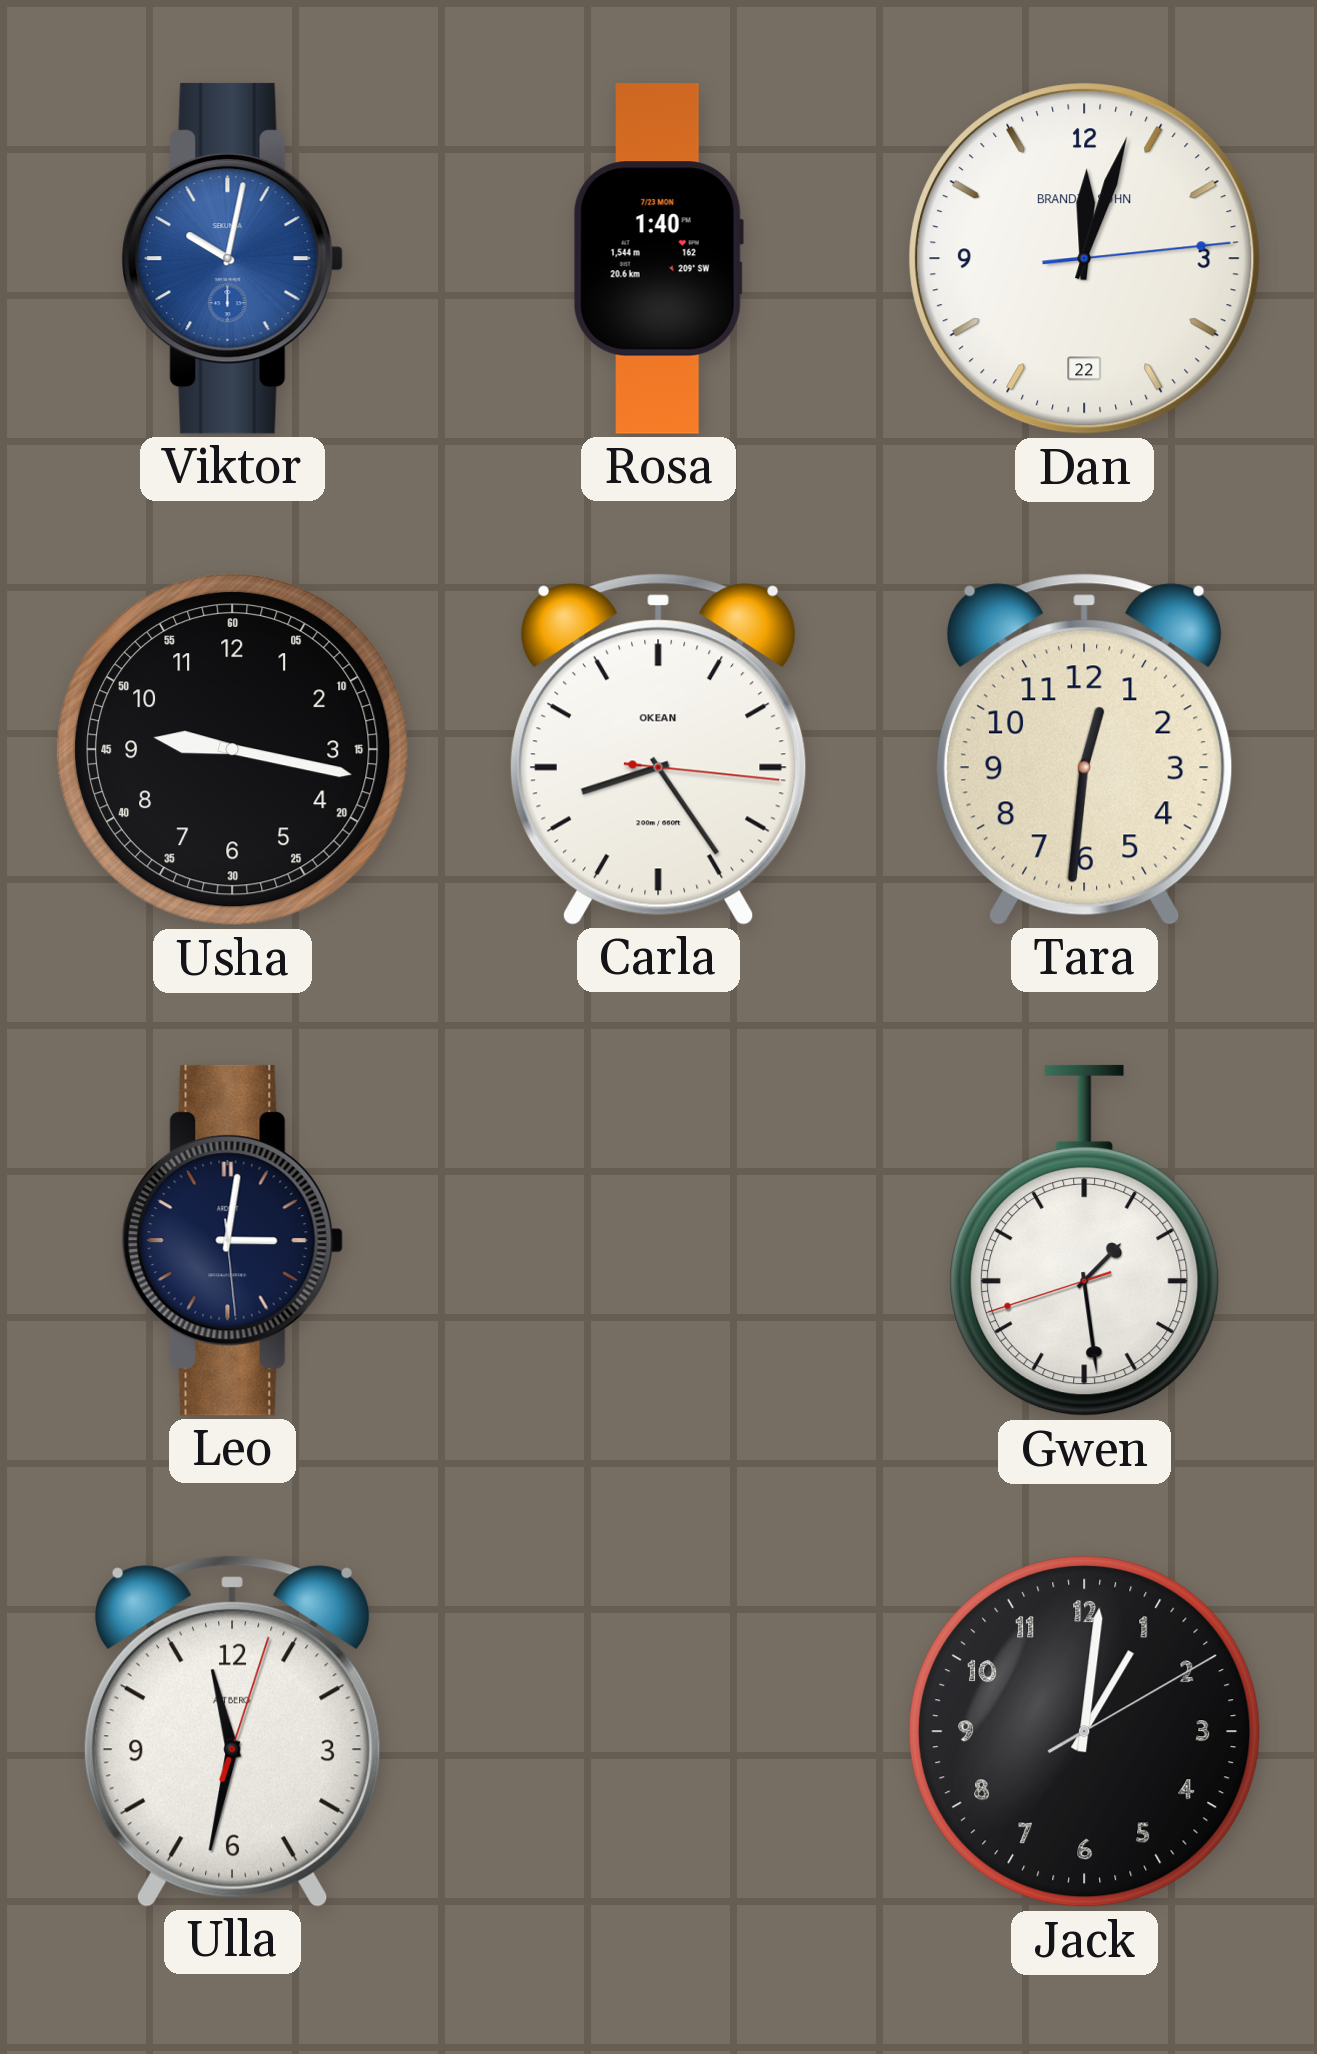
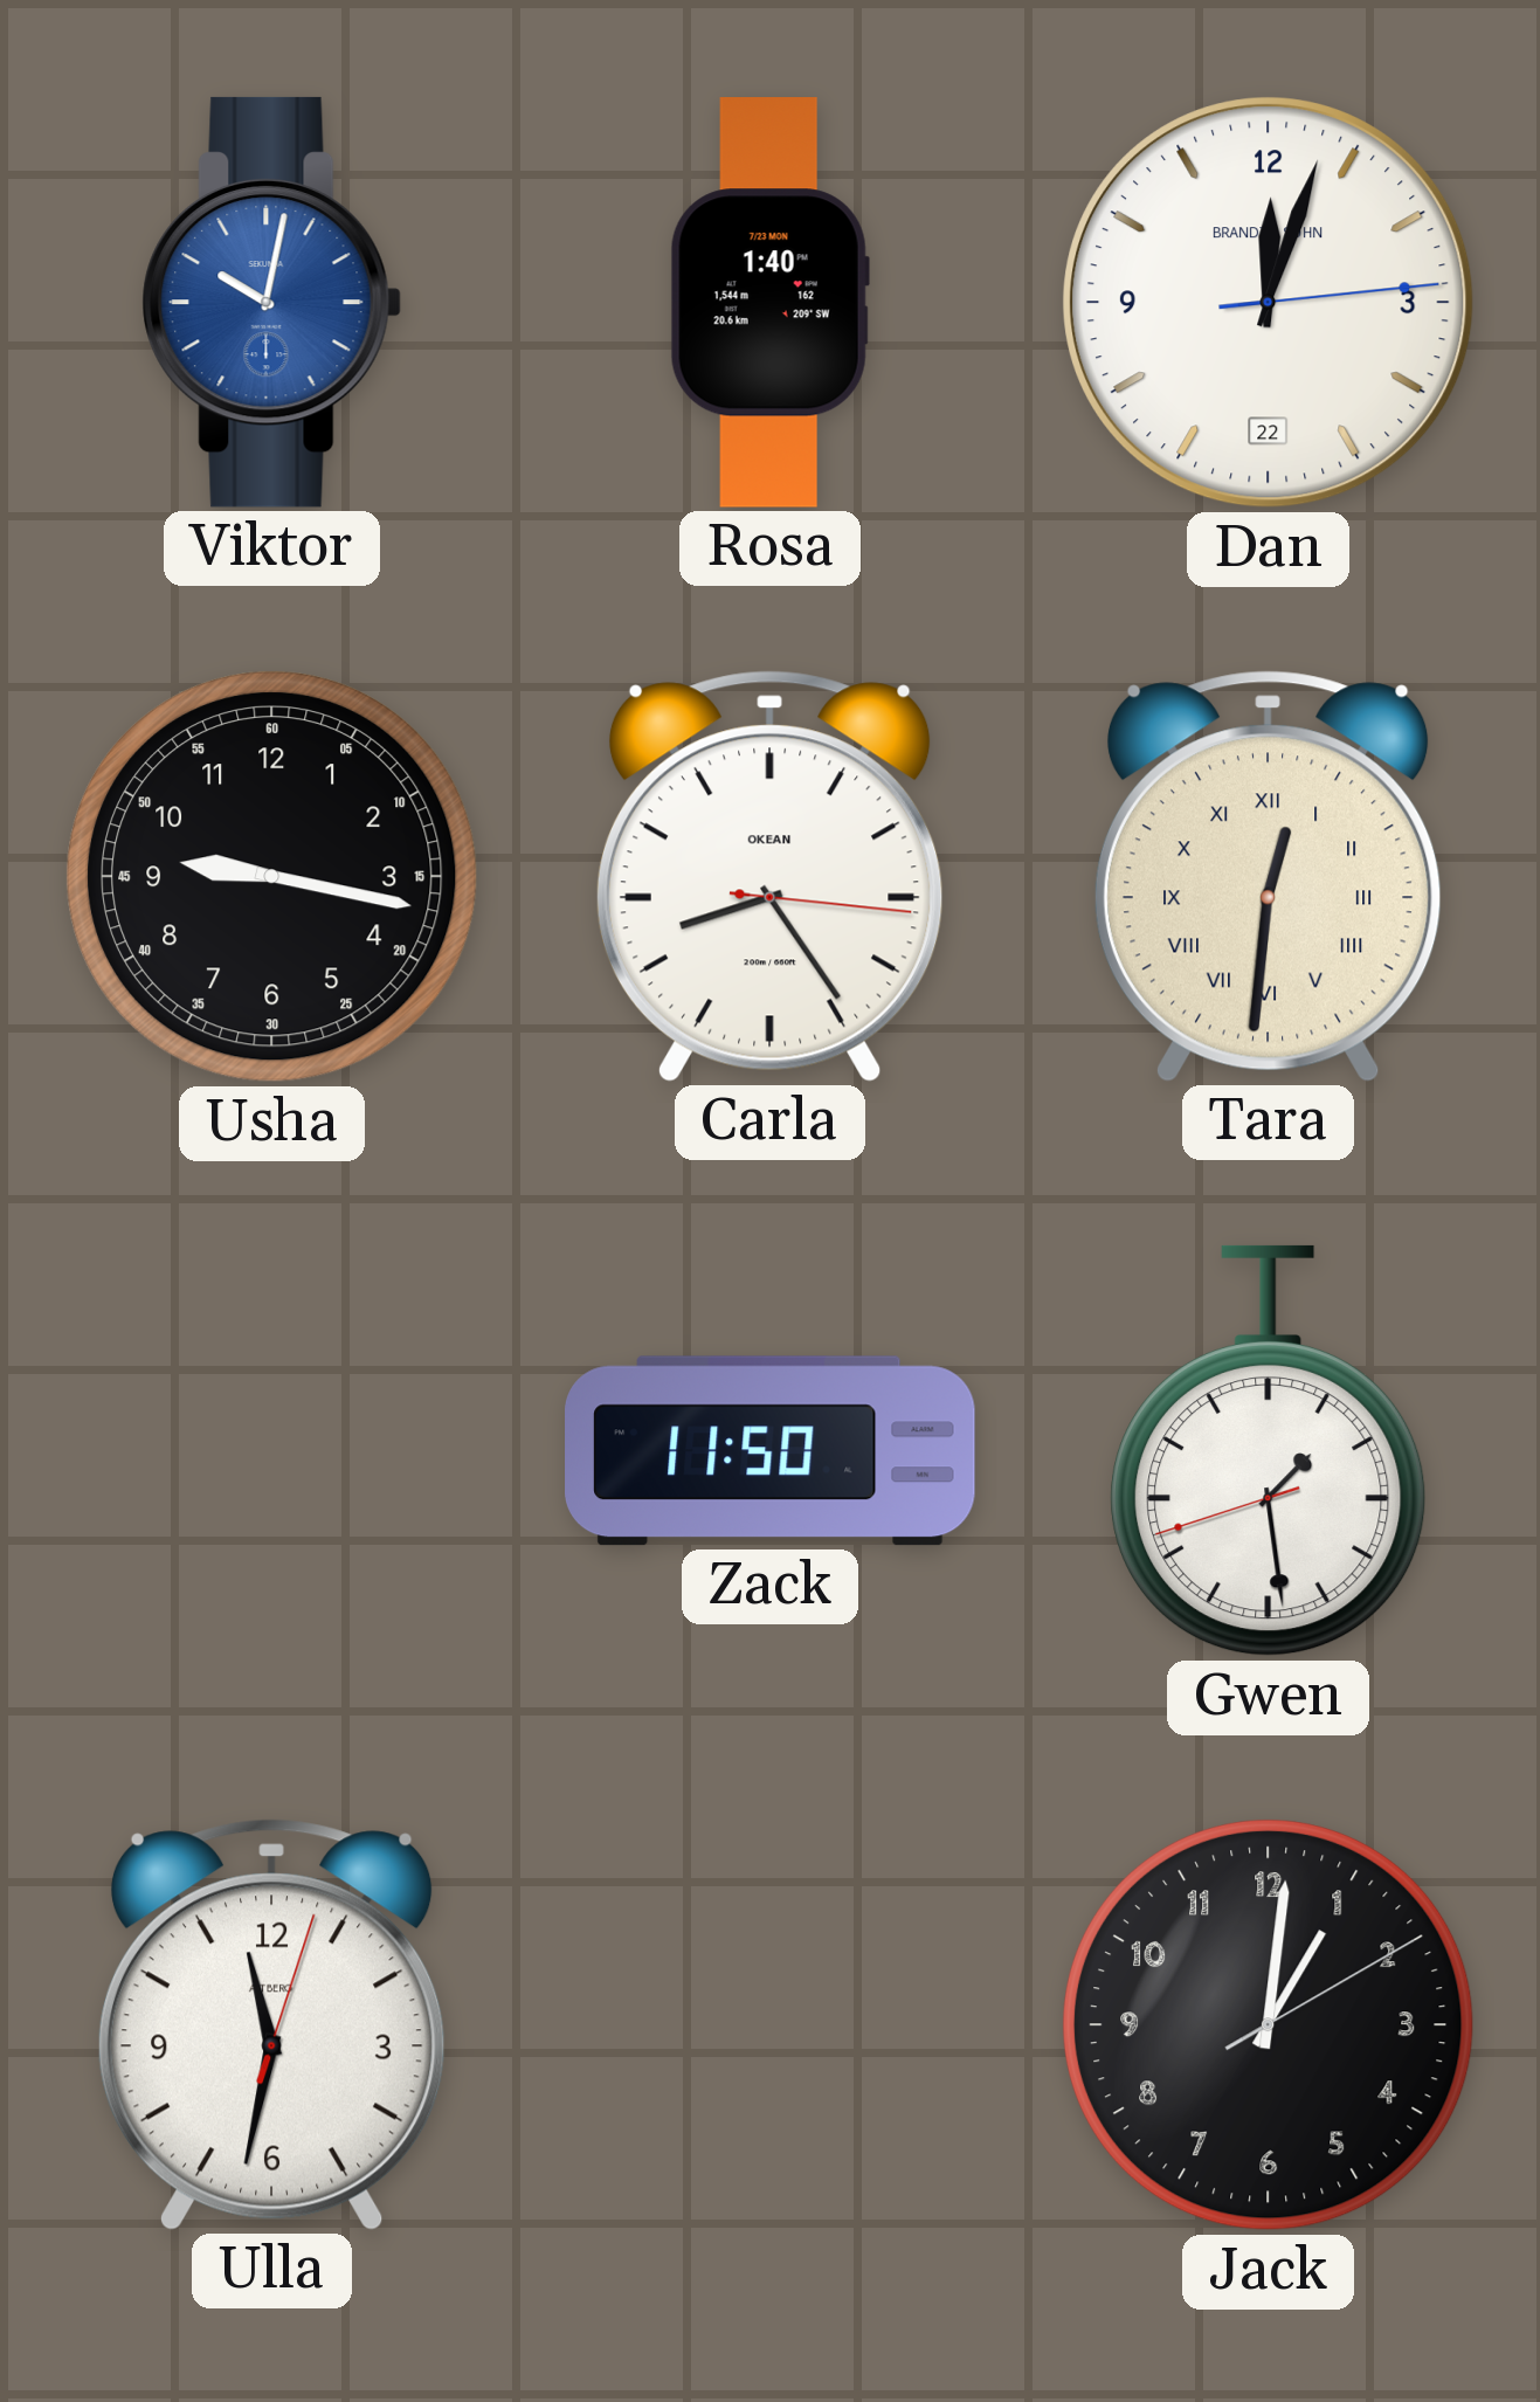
Tara numerals: Arabic -> Roman
Leo: 3:01 -> none
Zack: none -> 11:50
